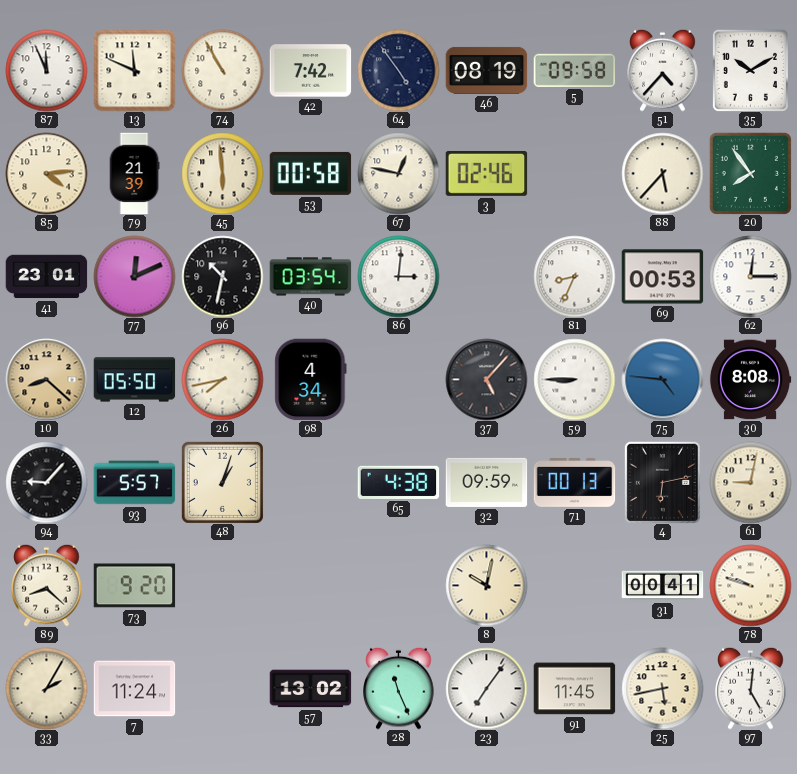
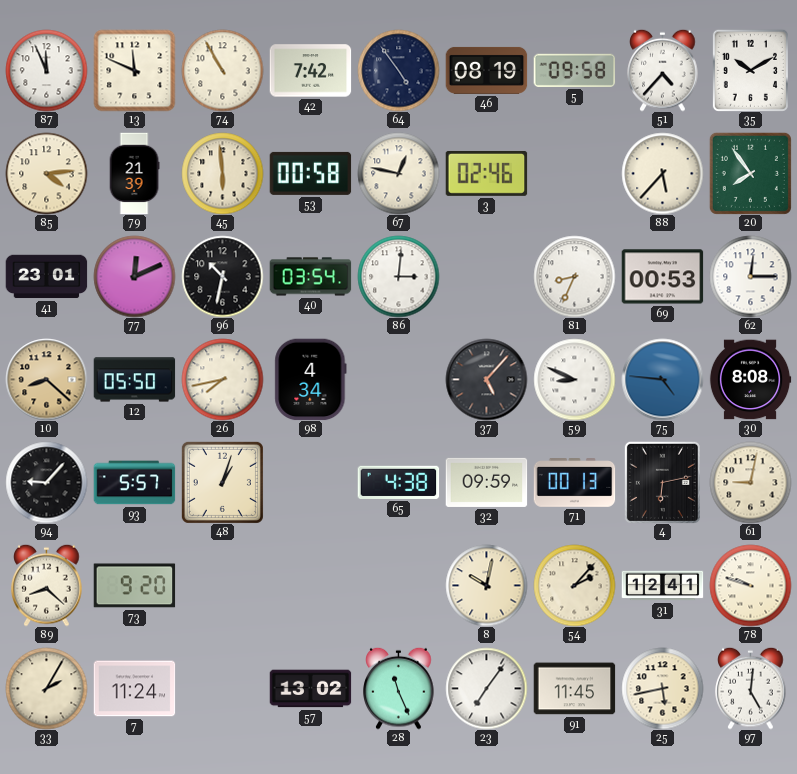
59: 8:45 -> 8:49
54: none -> 2:07
31: 00:41 -> 12:41
